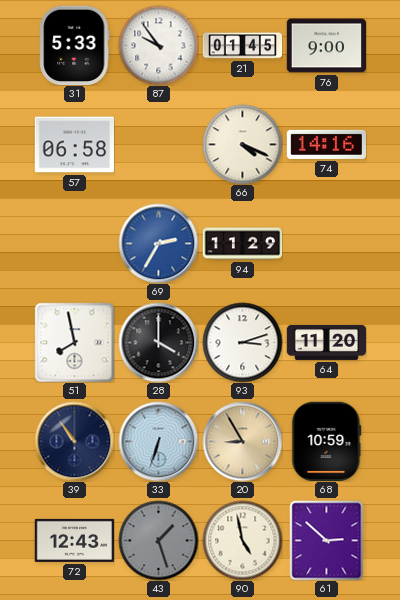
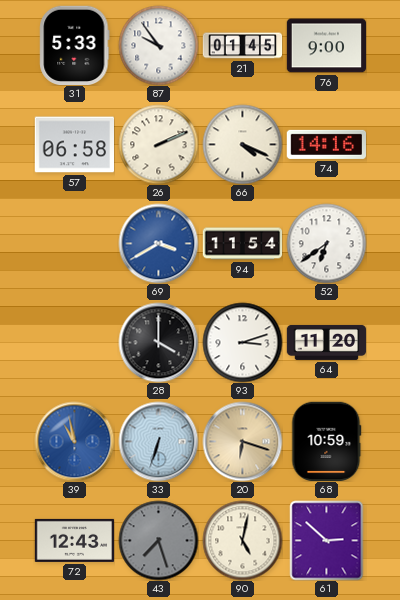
26: none -> 2:11
69: 2:35 -> 3:40
94: 11:29 -> 11:54
52: none -> 6:39
51: 7:58 -> none
39: 10:54 -> 10:58
39 dial: navy -> blue
20: 8:55 -> 6:18
43: 1:27 -> 7:27
90: 4:58 -> 5:02
